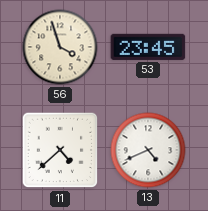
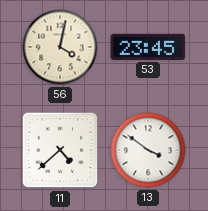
56: 3:57 -> 4:02
13: 4:41 -> 3:51
